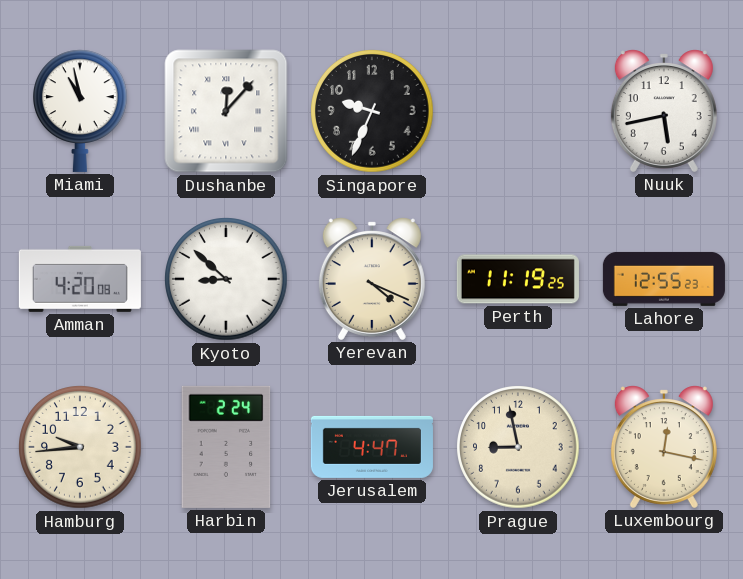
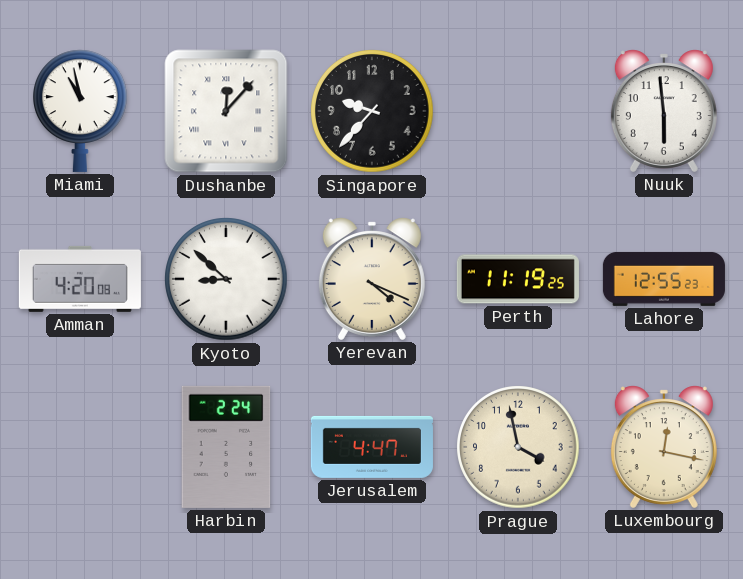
Singapore: 9:34 -> 9:37
Nuuk: 5:43 -> 5:59
Hamburg: 9:44 -> none
Prague: 8:58 -> 3:58
